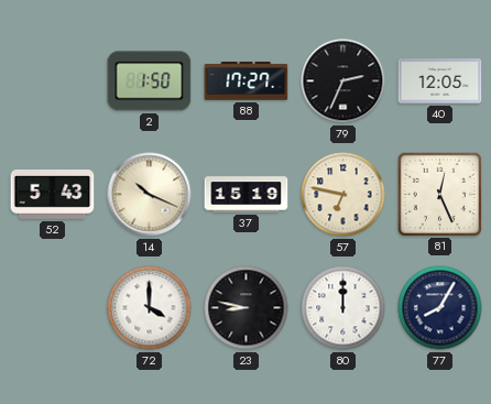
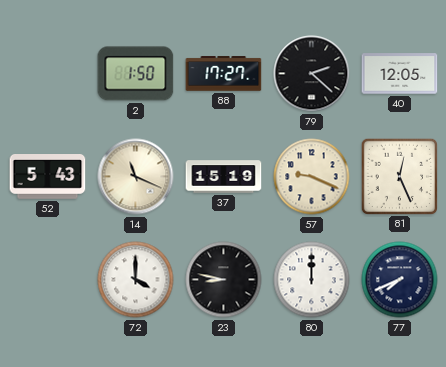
79: 2:34 -> 2:22
14: 10:19 -> 11:19
57: 6:47 -> 9:19
77: 8:05 -> 7:41
